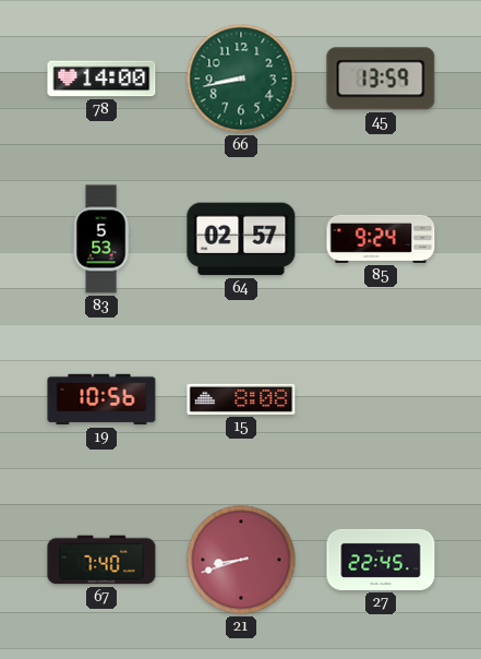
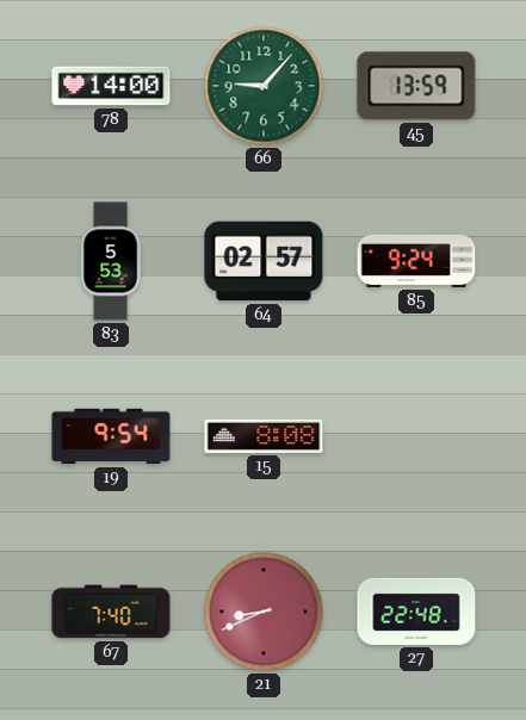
66: 8:43 -> 9:07
19: 10:56 -> 9:54
21: 8:42 -> 8:41
27: 22:45 -> 22:48
